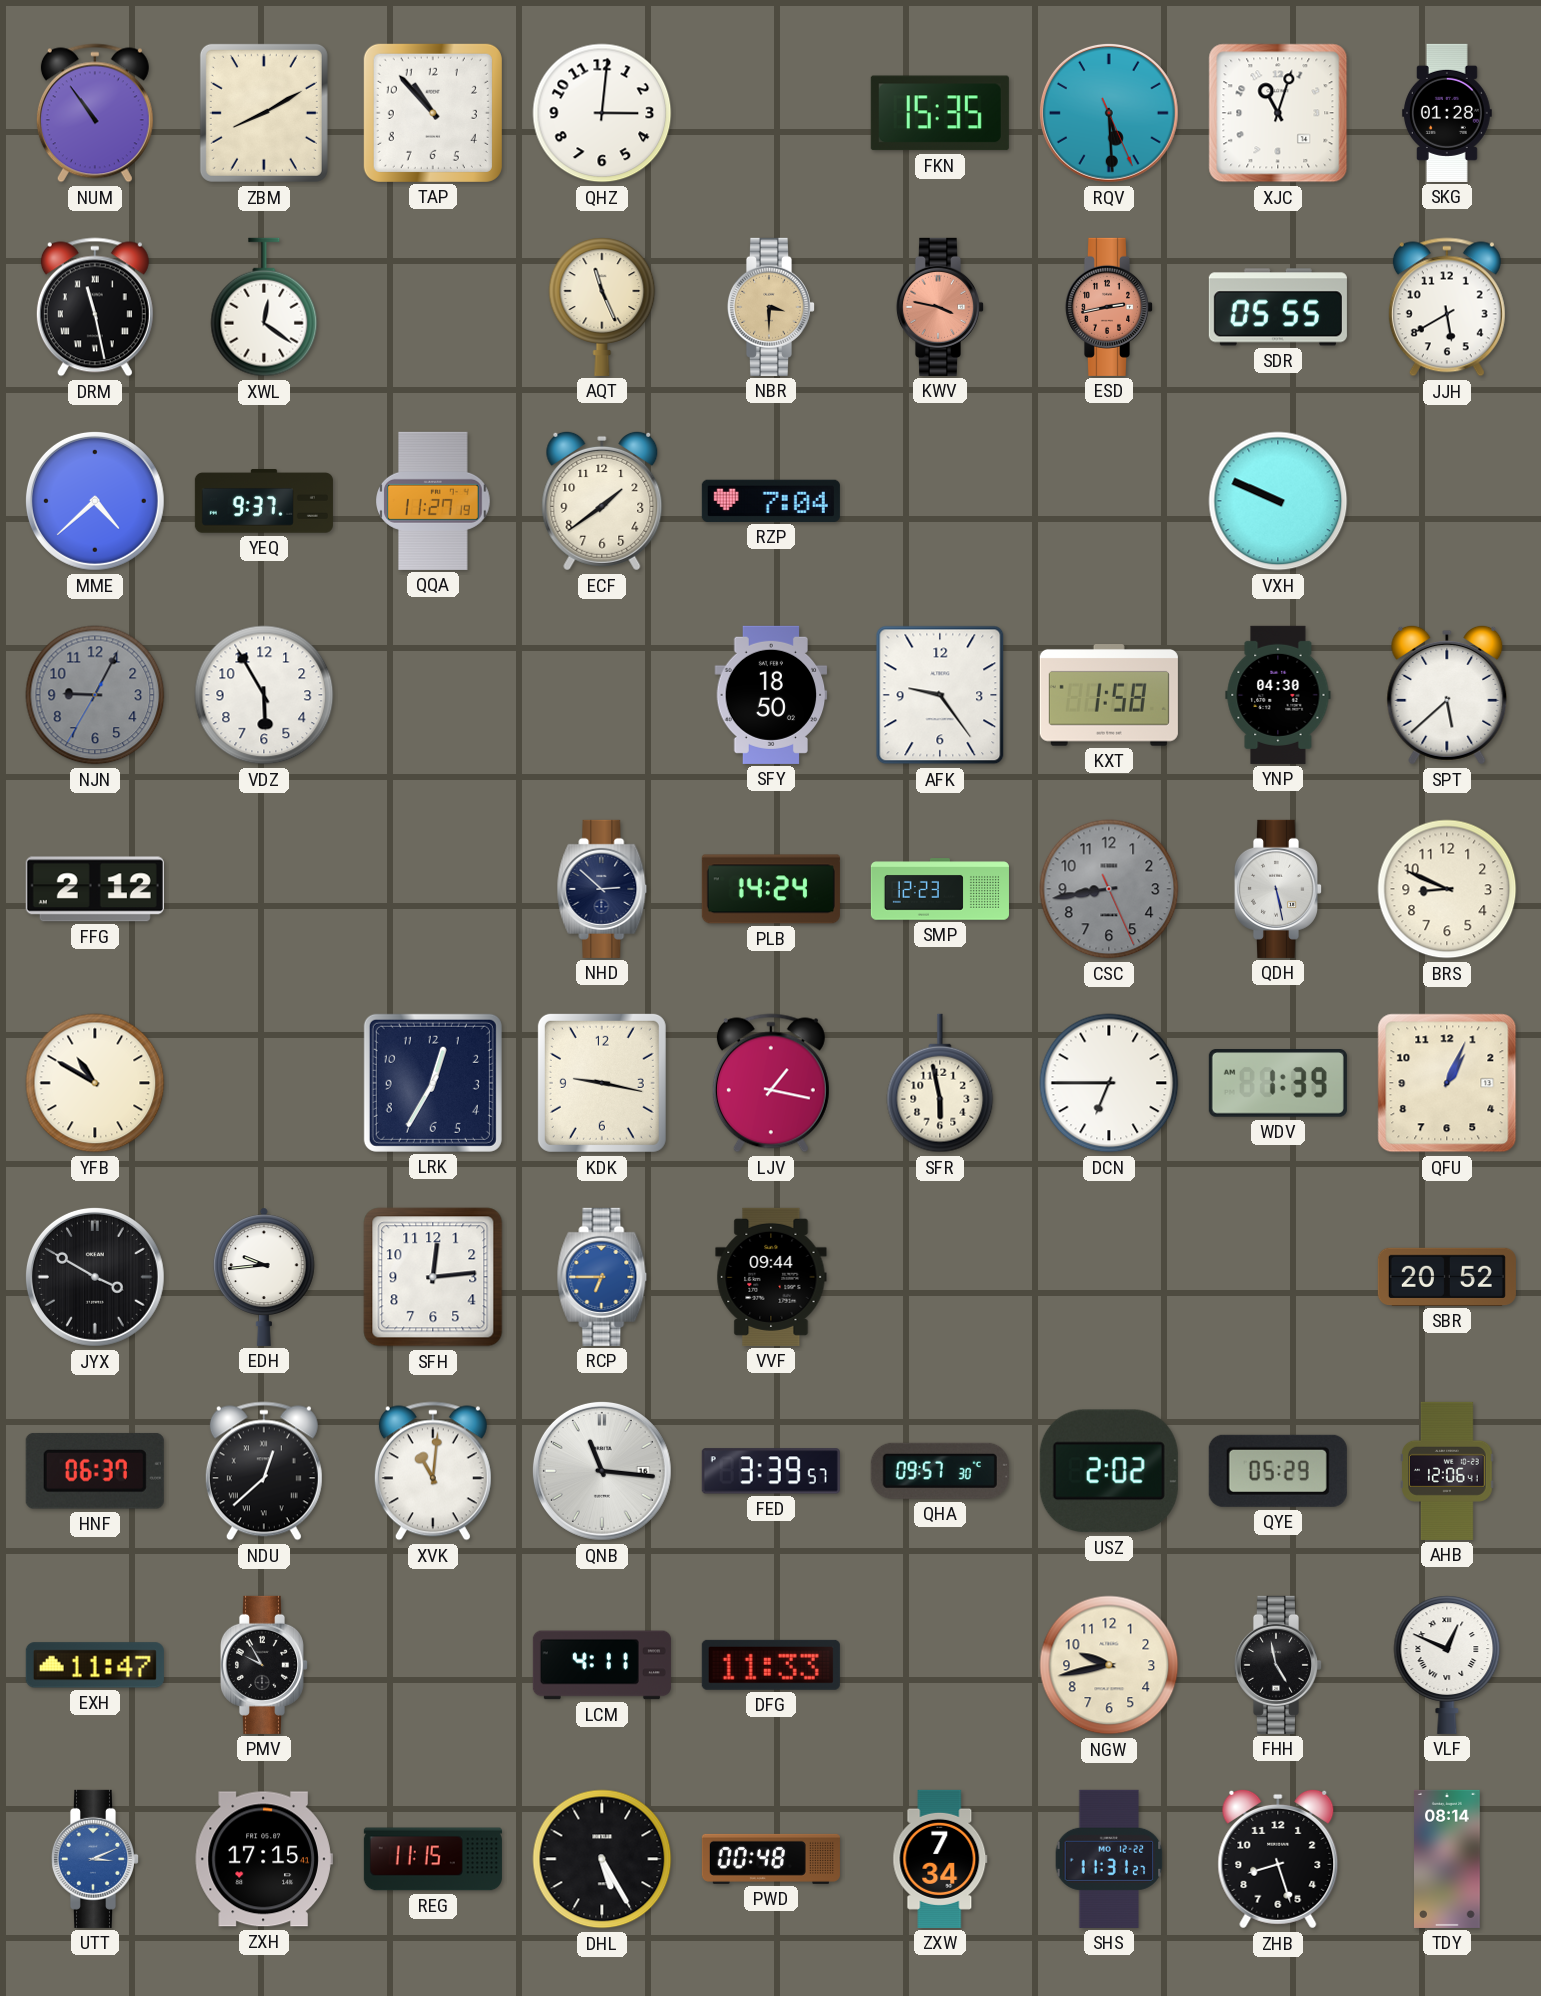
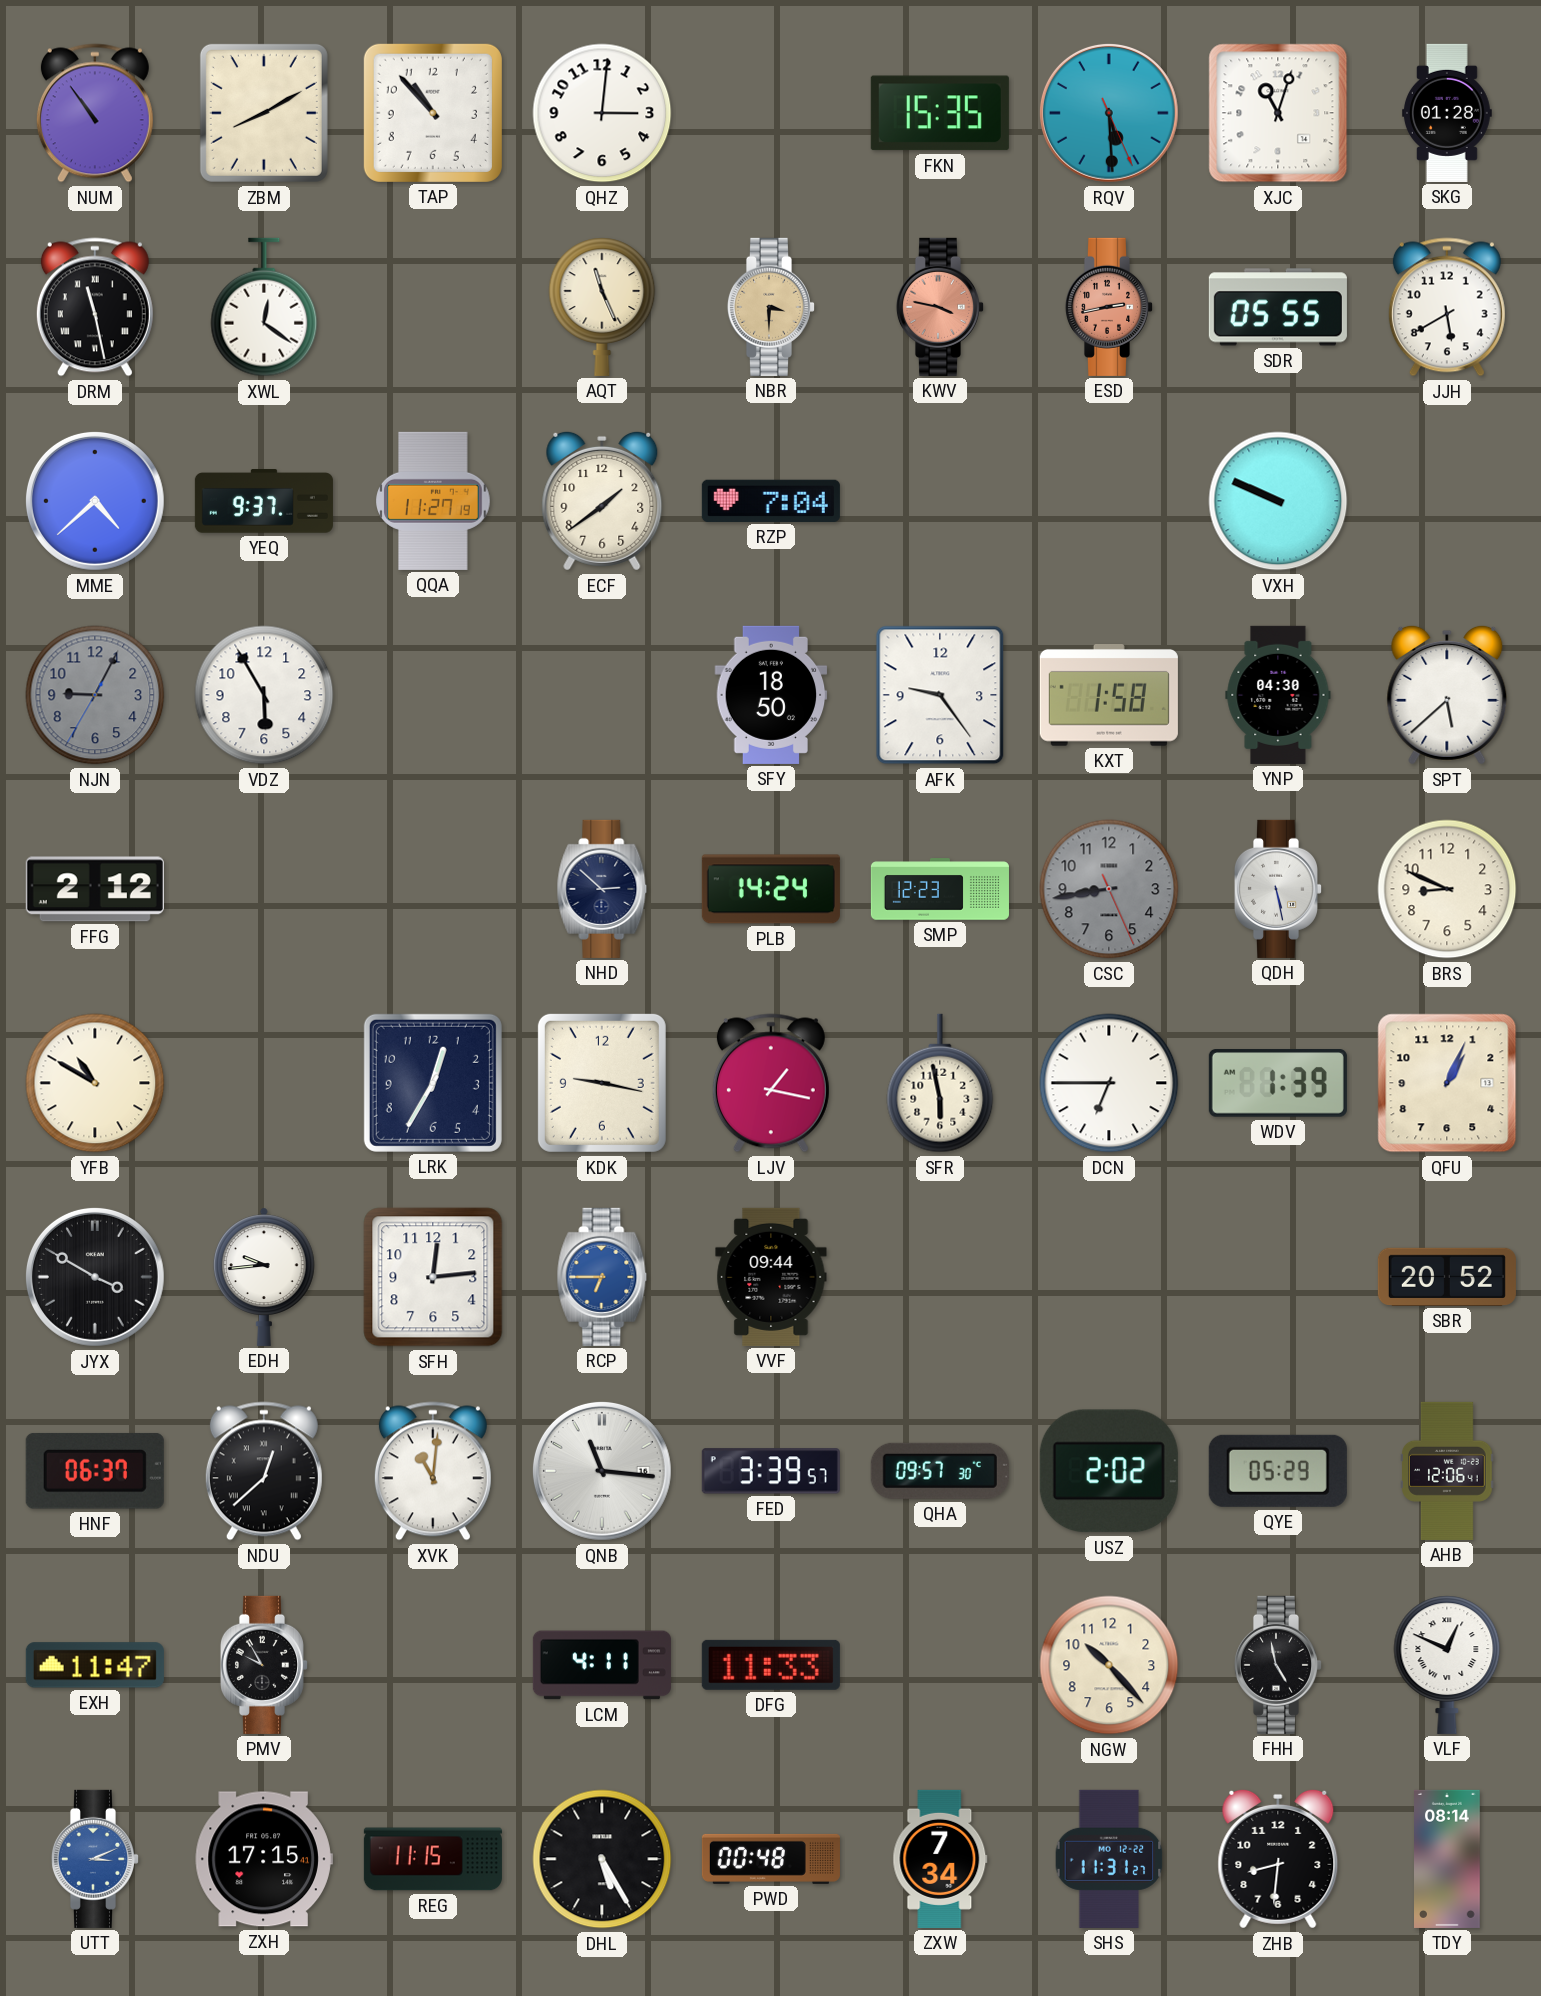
NGW: 9:43 -> 10:23
ZHB: 8:27 -> 8:31
